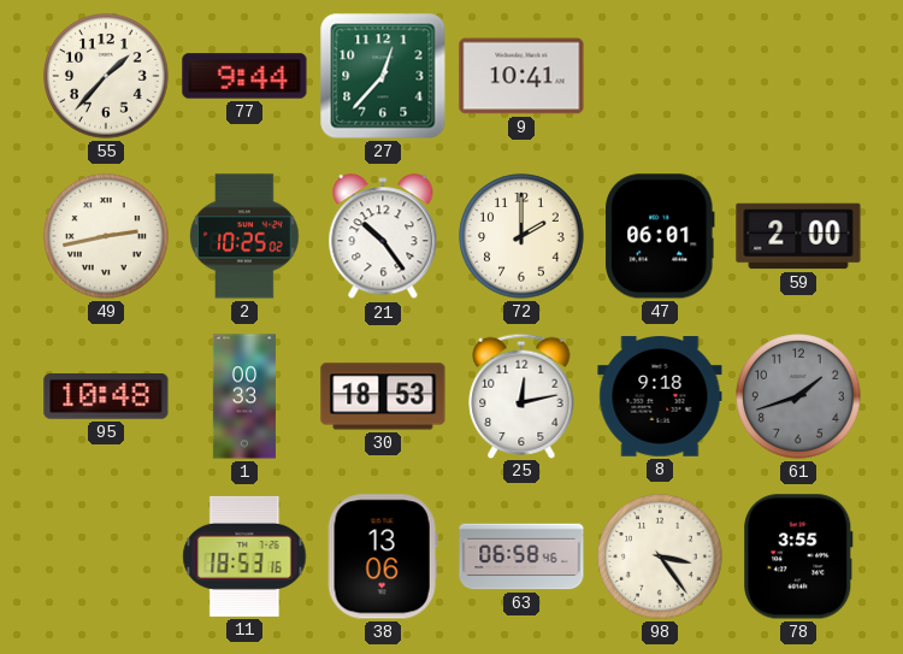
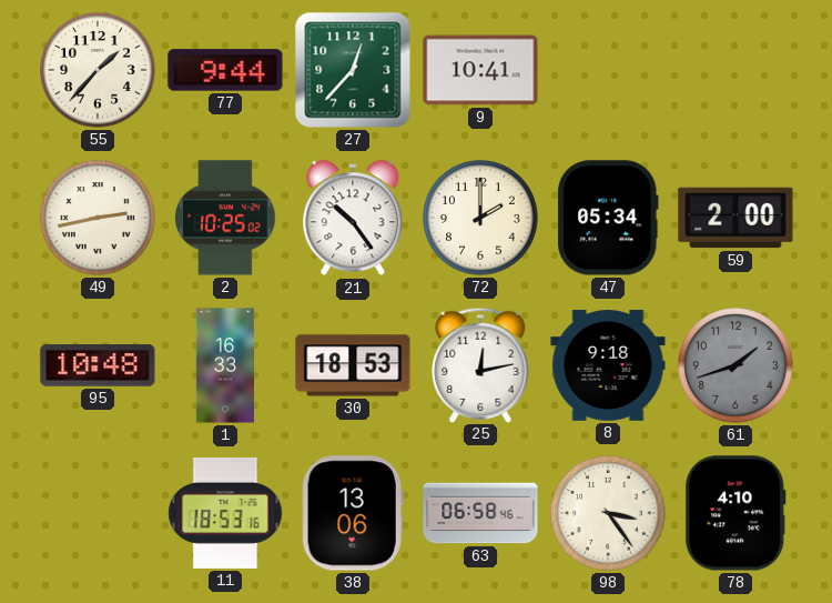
47: 06:01 -> 05:34
1: 00:33 -> 16:33
78: 3:55 -> 4:10
